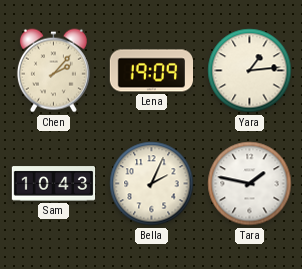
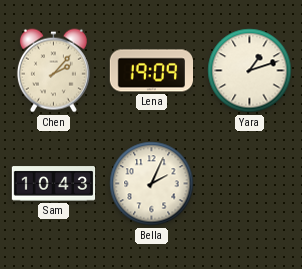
Yara: 1:14 -> 1:12
Tara: 1:47 -> none
